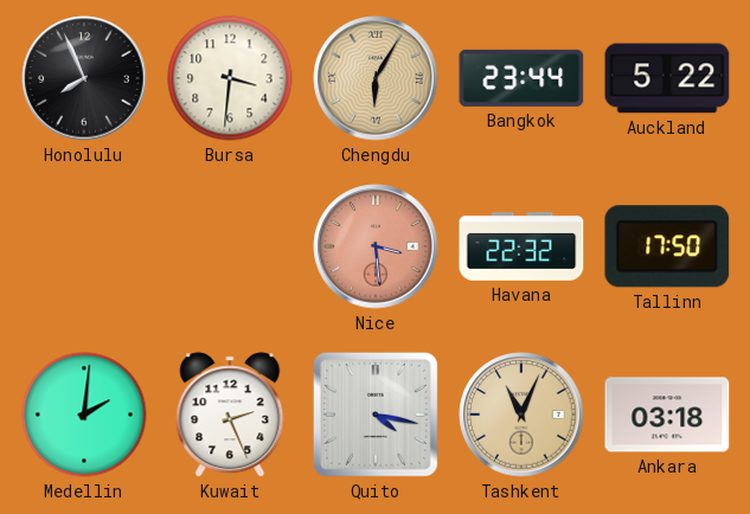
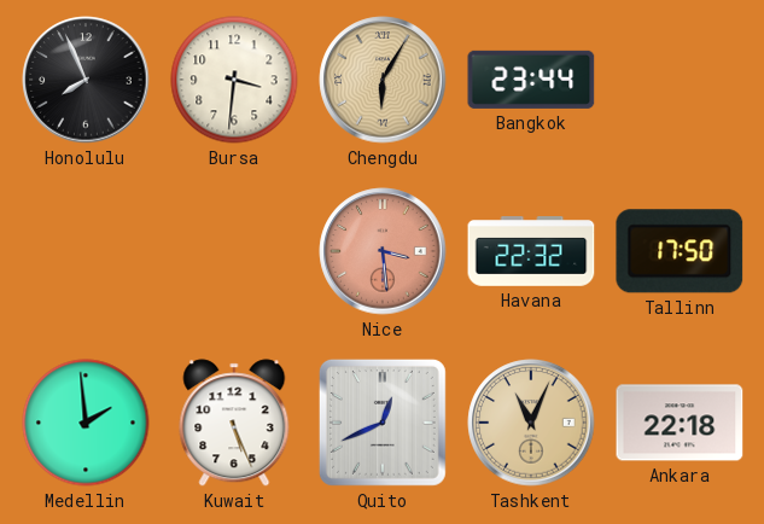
Auckland: 5:22 -> none
Medellin: 2:01 -> 1:59
Kuwait: 2:26 -> 5:26
Quito: 4:17 -> 12:41
Ankara: 03:18 -> 22:18
